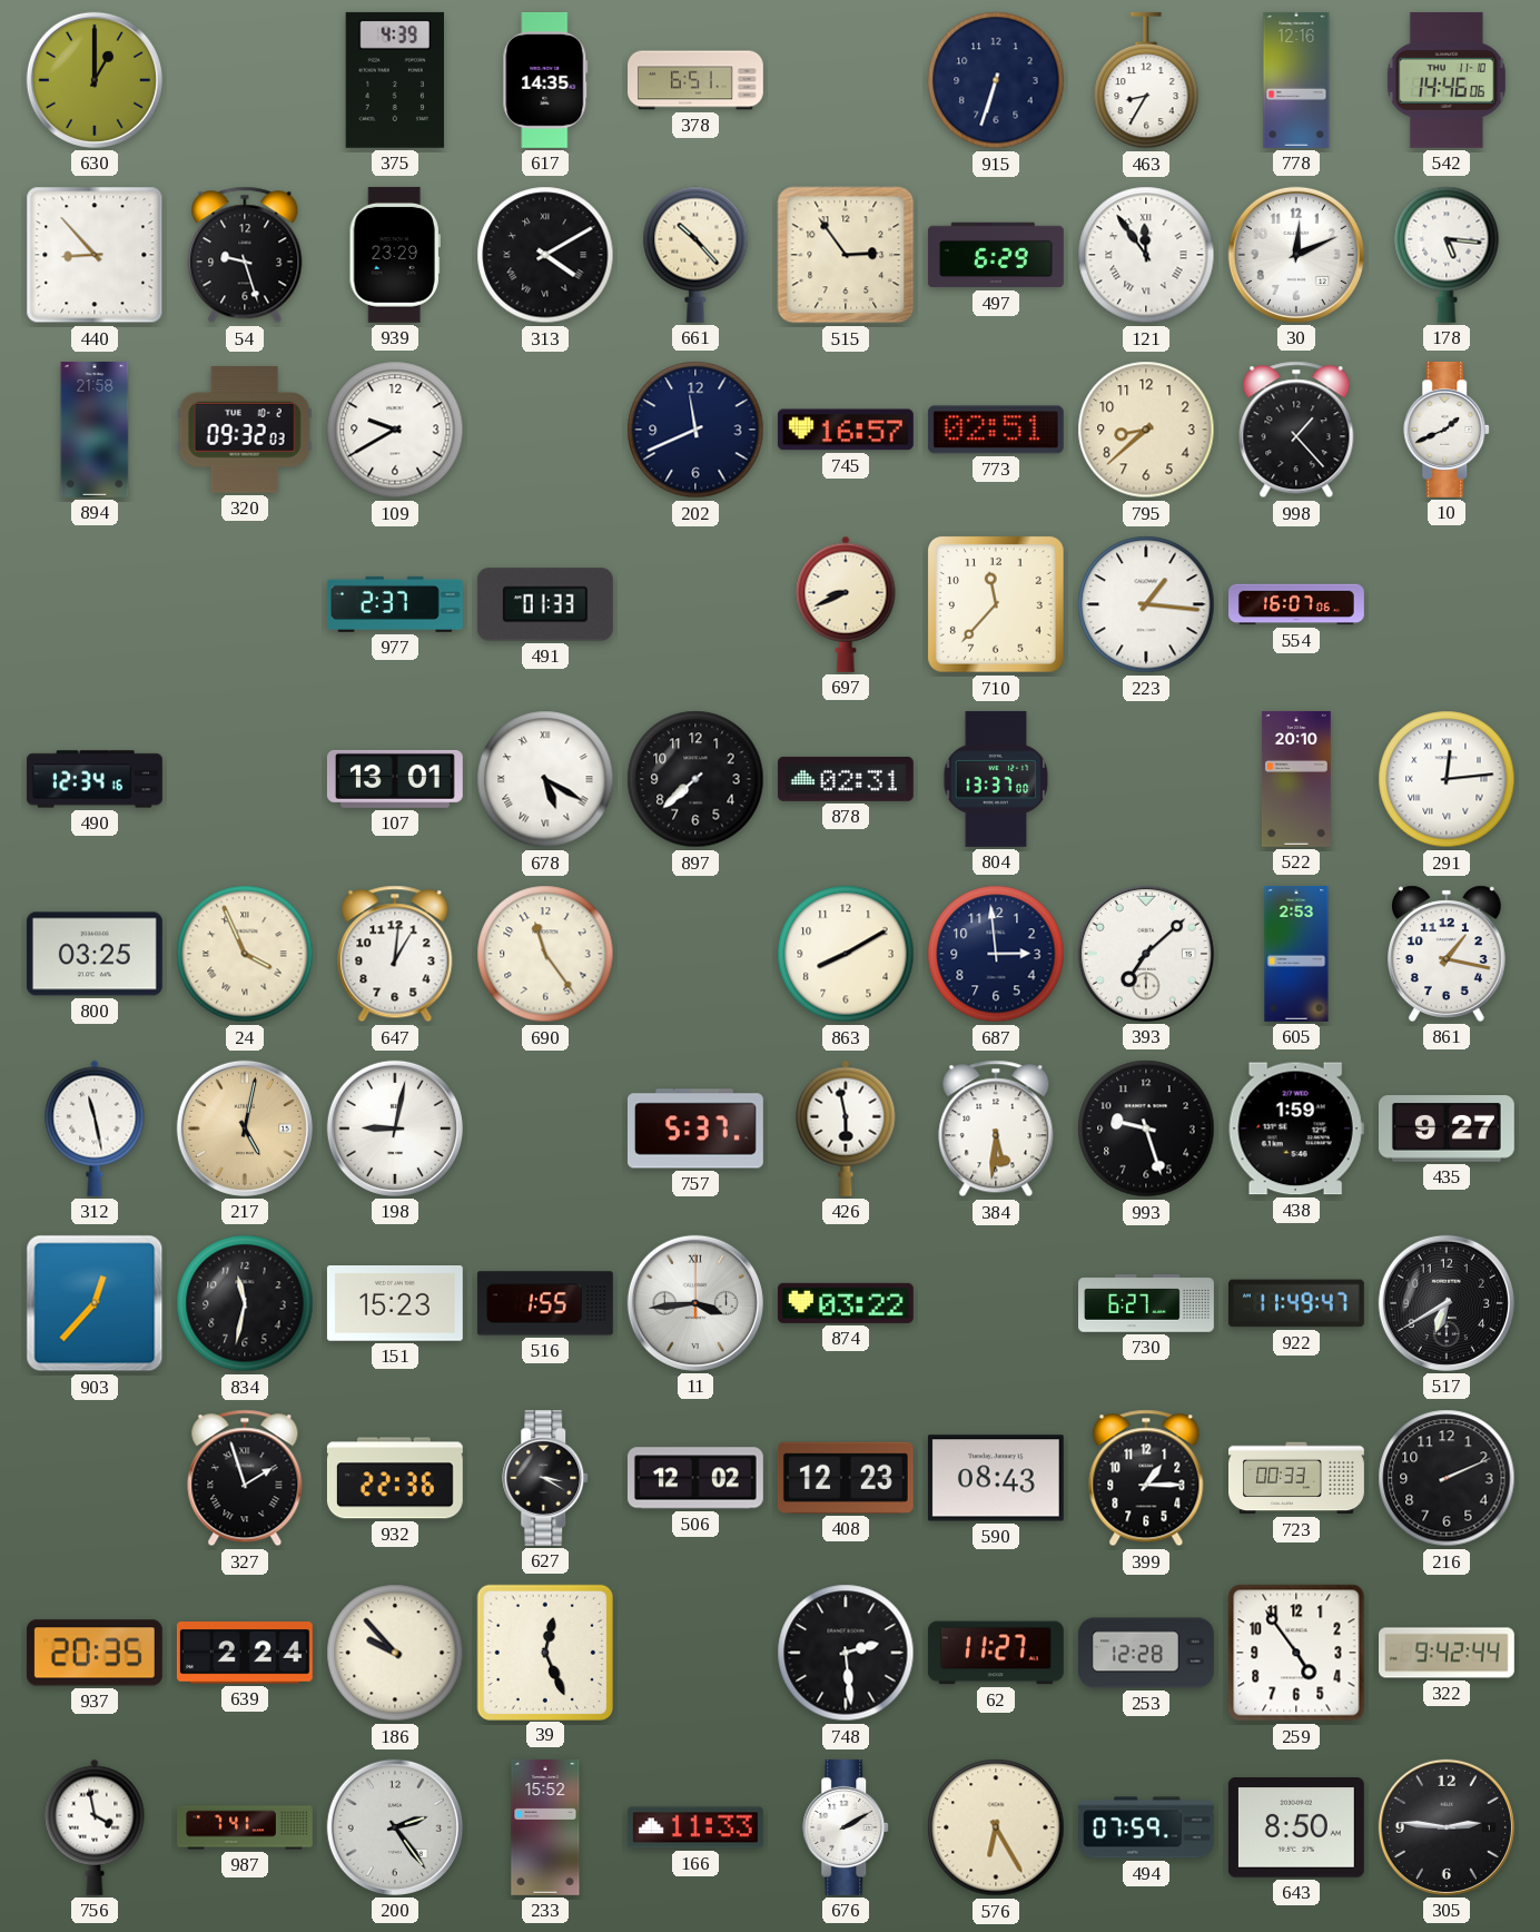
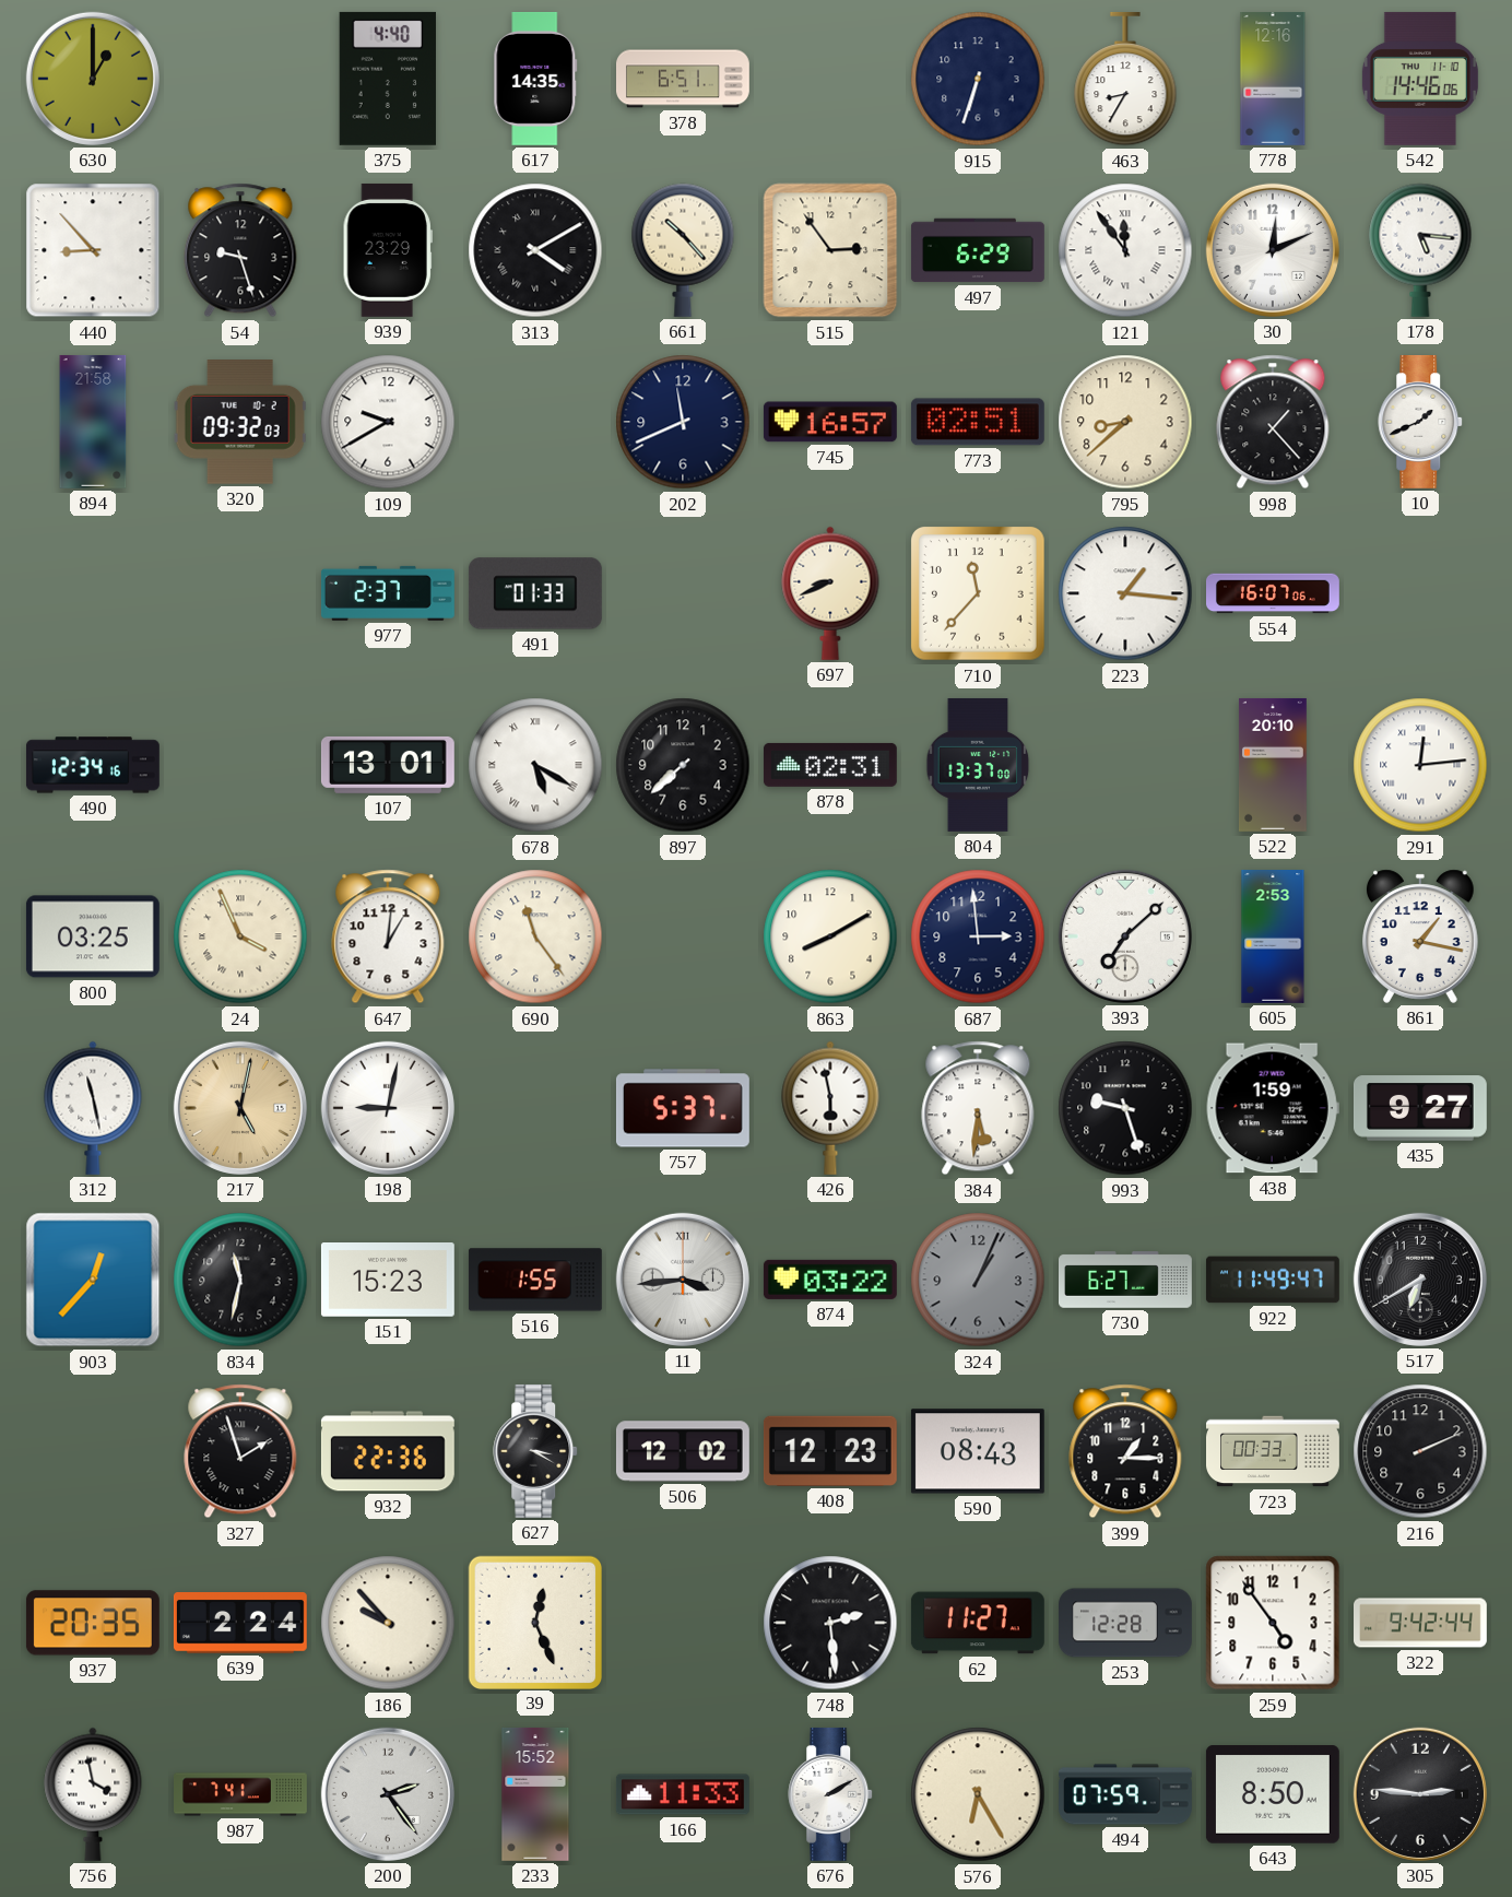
375: 4:39 -> 4:40
324: none -> 1:04
